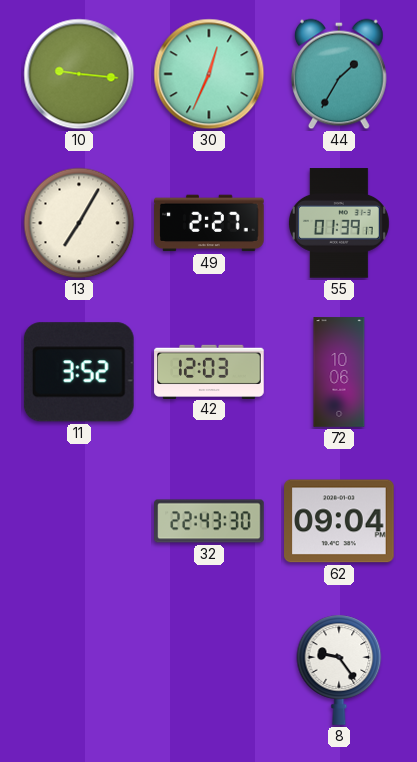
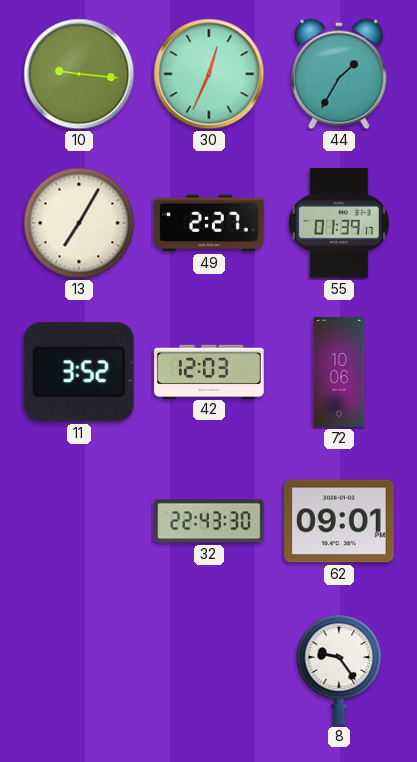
62: 09:04 -> 09:01
